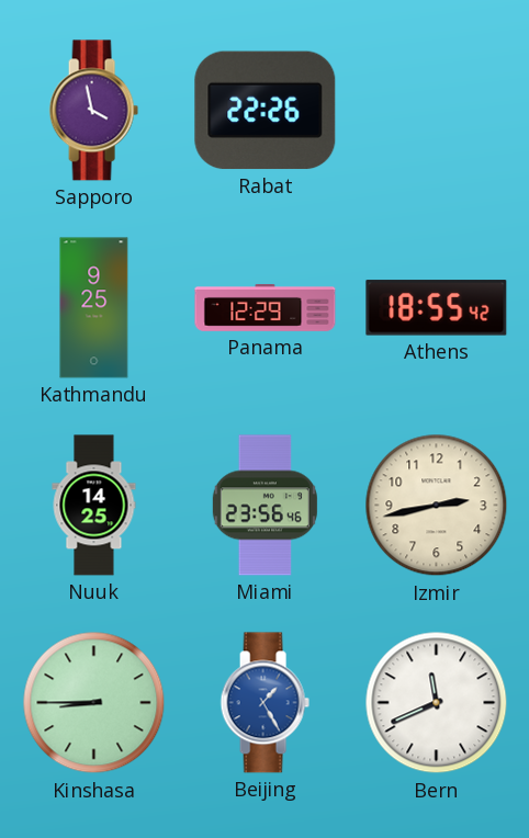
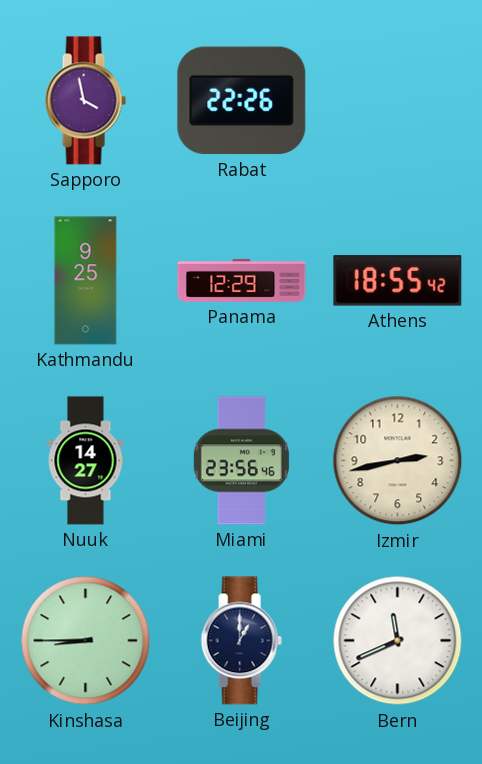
Nuuk: 14:25 -> 14:27
Beijing: 1:25 -> 1:00
Beijing dial: blue -> navy
